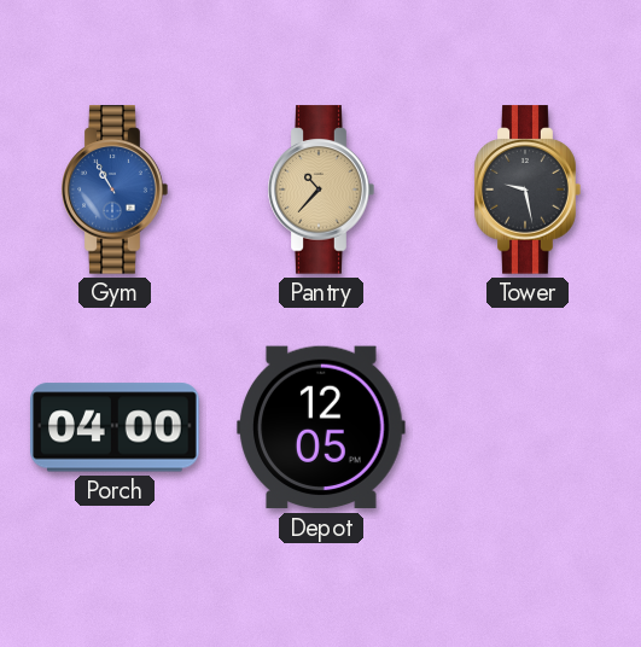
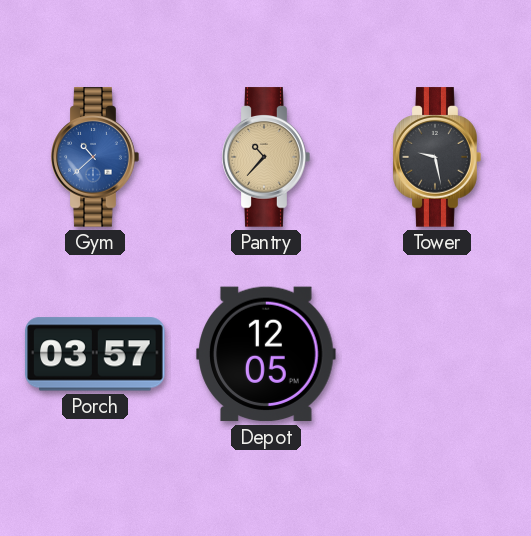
Gym: 10:55 -> 10:38
Porch: 04:00 -> 03:57
